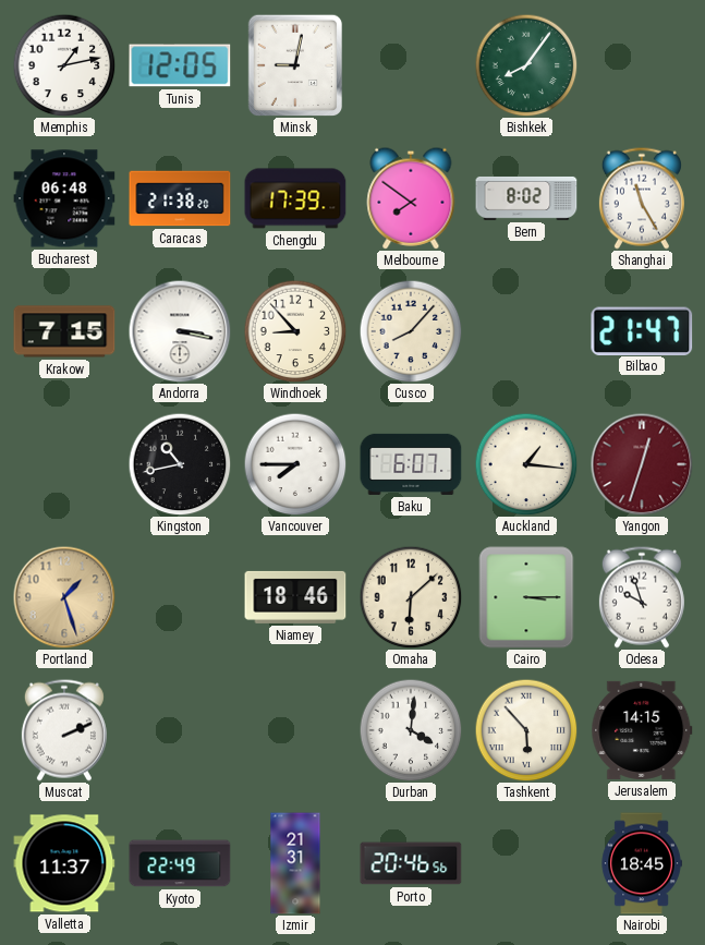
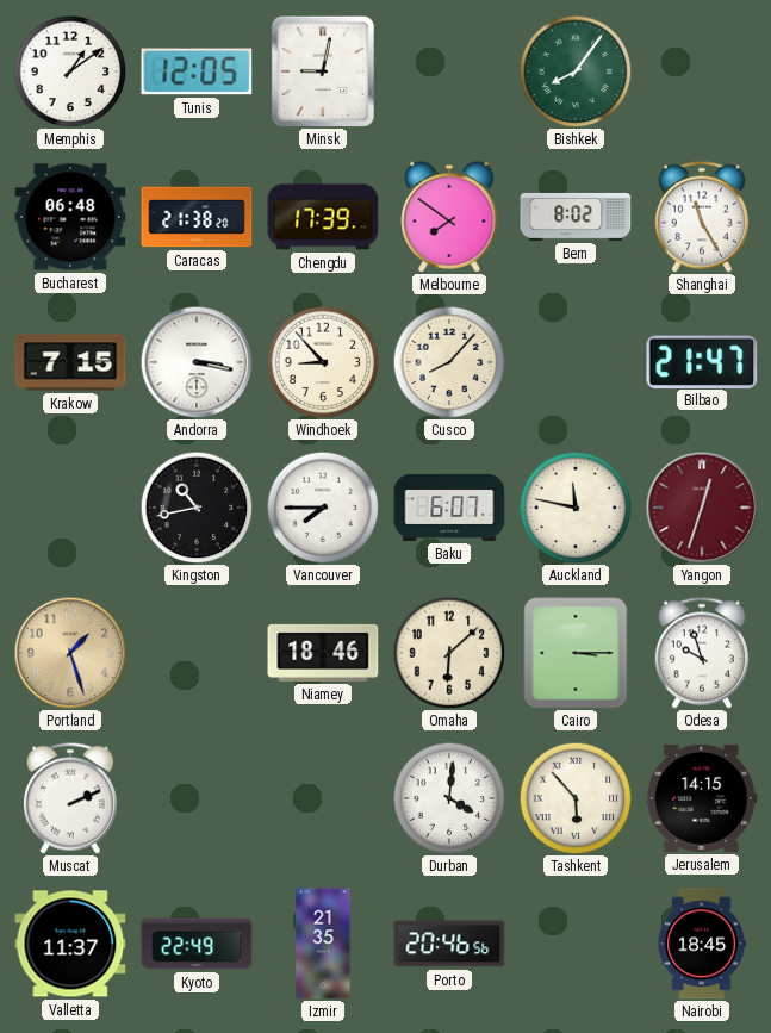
Memphis: 1:13 -> 1:09
Auckland: 1:16 -> 11:47
Izmir: 21:31 -> 21:35
